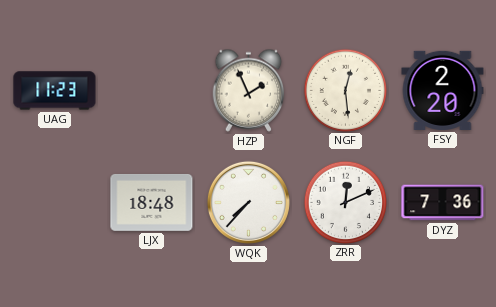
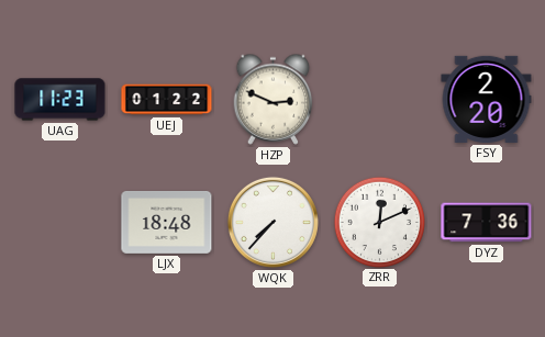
UEJ: none -> 01:22
HZP: 1:56 -> 2:49
NGF: 12:29 -> none
